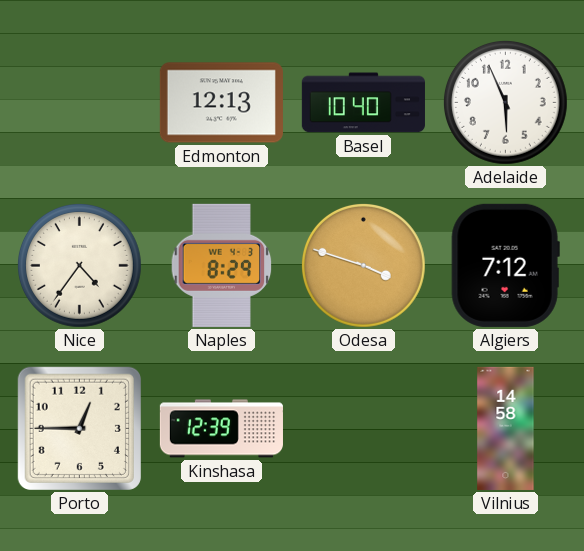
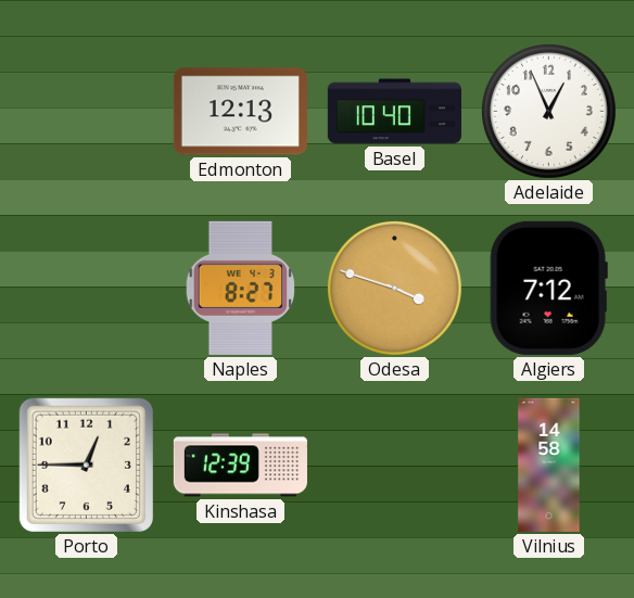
Adelaide: 5:56 -> 12:56
Nice: 4:36 -> none
Naples: 8:29 -> 8:27
